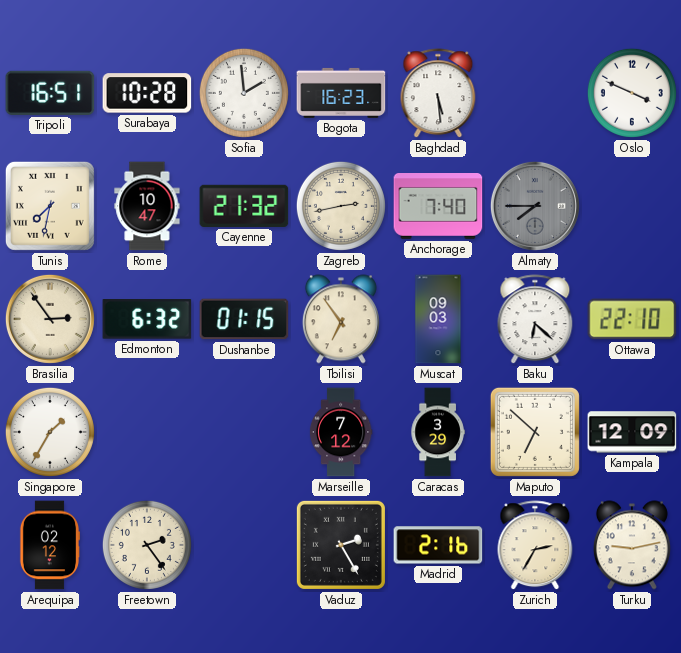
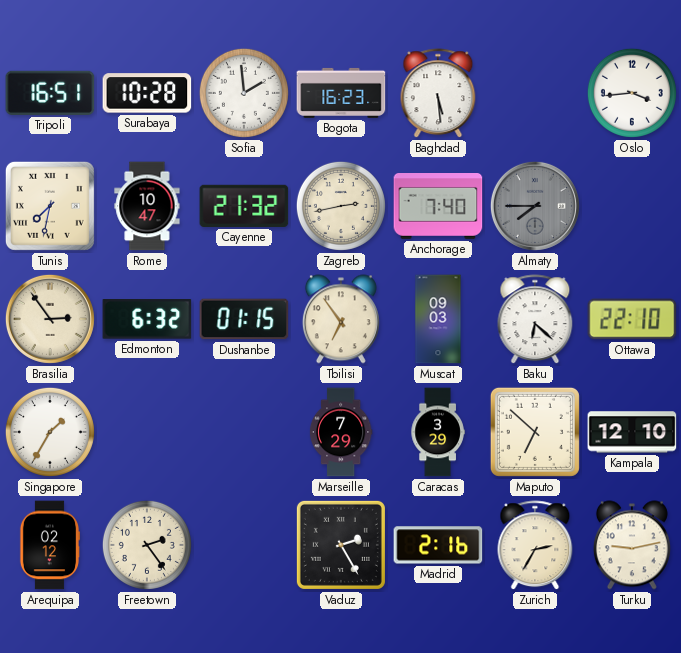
Oslo: 3:49 -> 3:44
Marseille: 7:12 -> 7:29
Kampala: 12:09 -> 12:10
